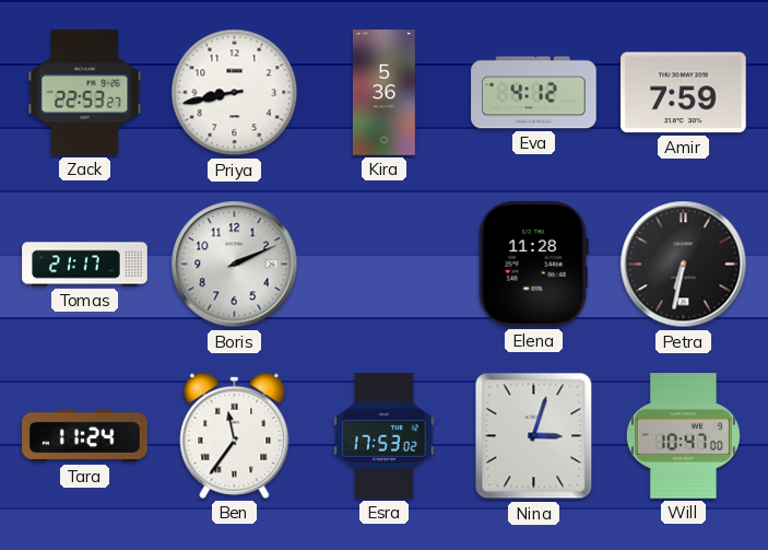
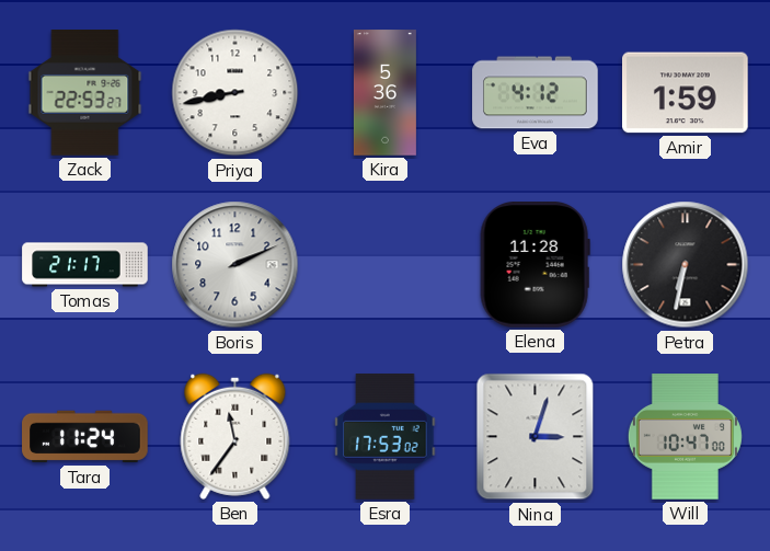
Amir: 7:59 -> 1:59
